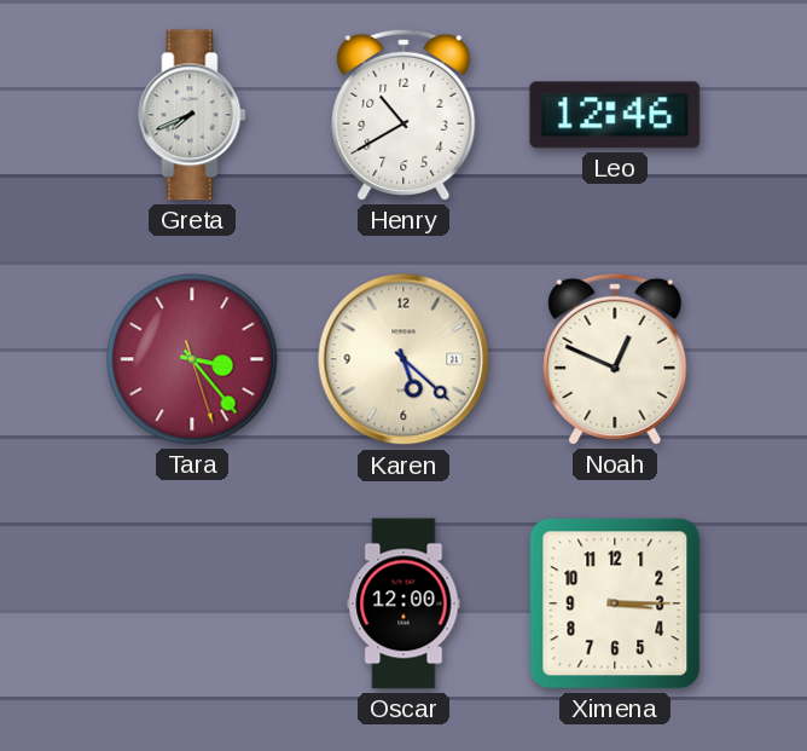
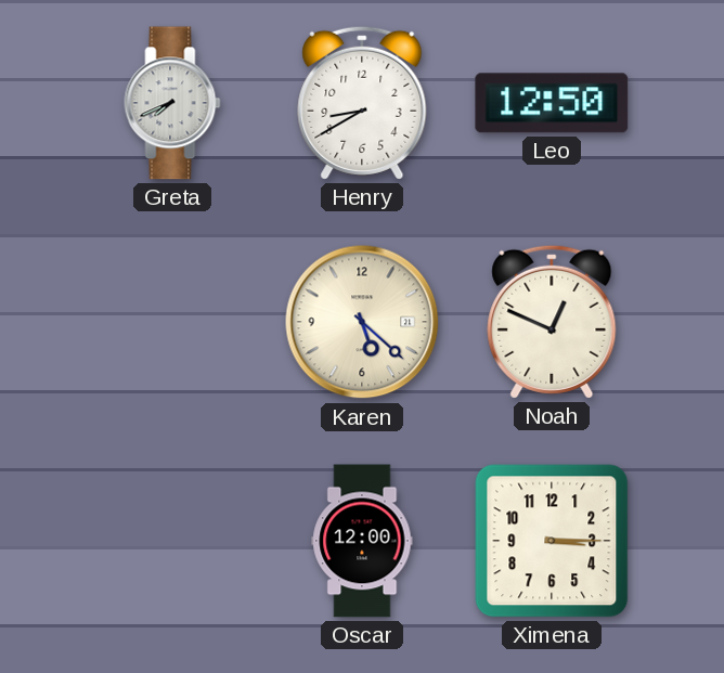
Henry: 10:40 -> 8:40
Leo: 12:46 -> 12:50
Tara: 3:23 -> none
